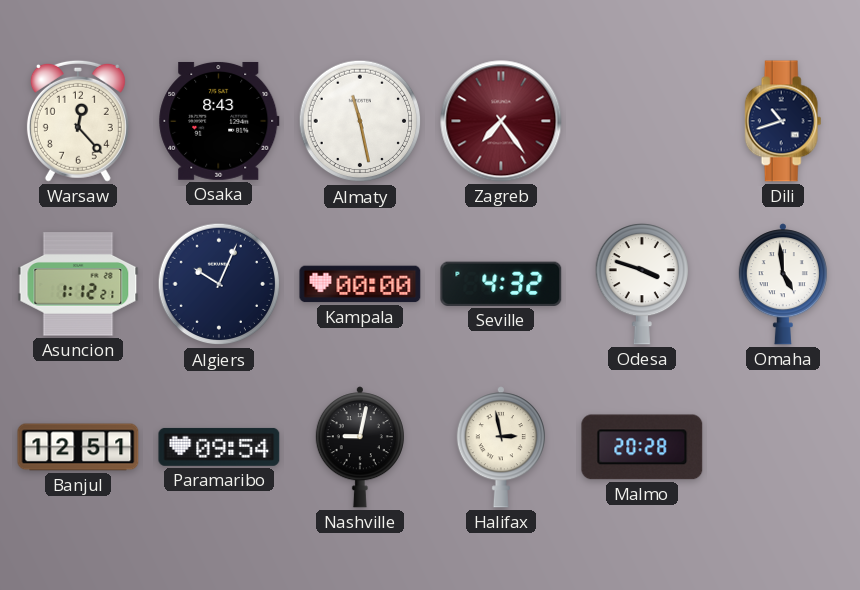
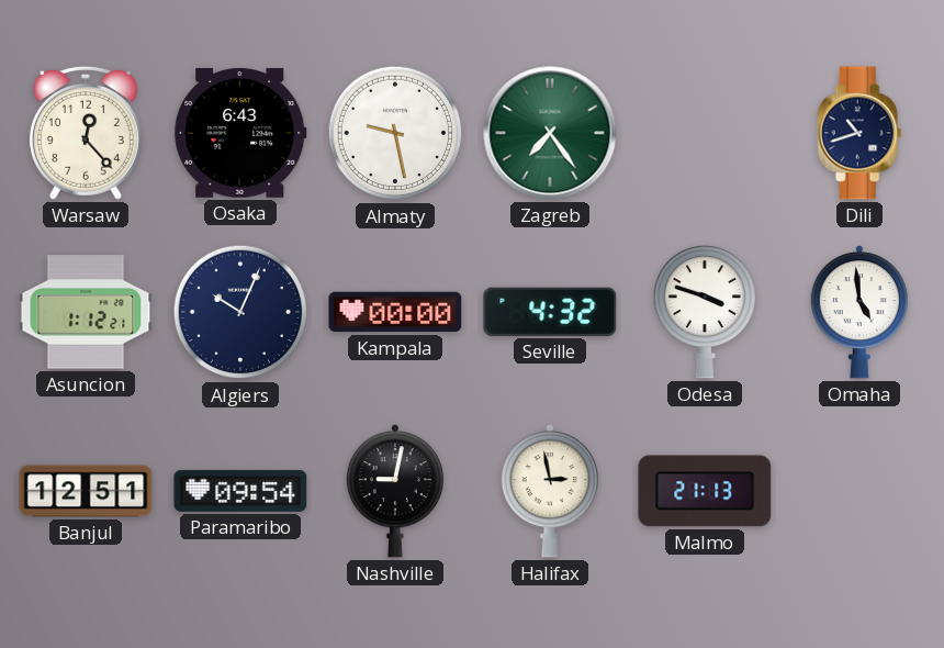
Osaka: 8:43 -> 6:43
Almaty: 11:28 -> 9:28
Zagreb dial: burgundy -> green
Malmo: 20:28 -> 21:13
